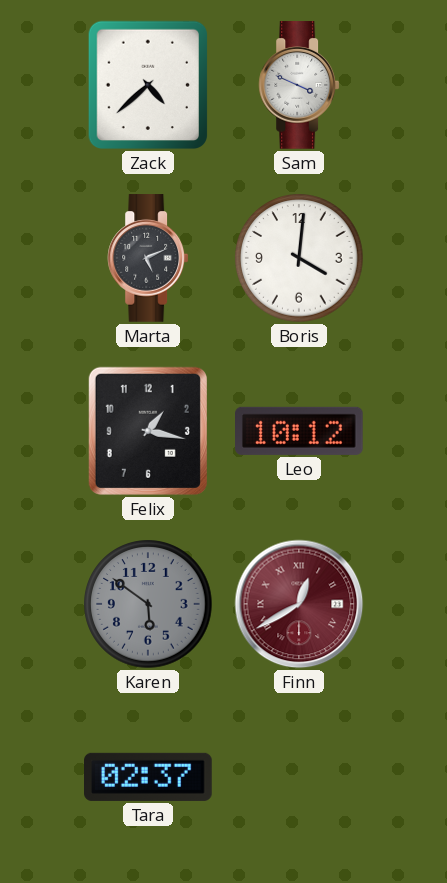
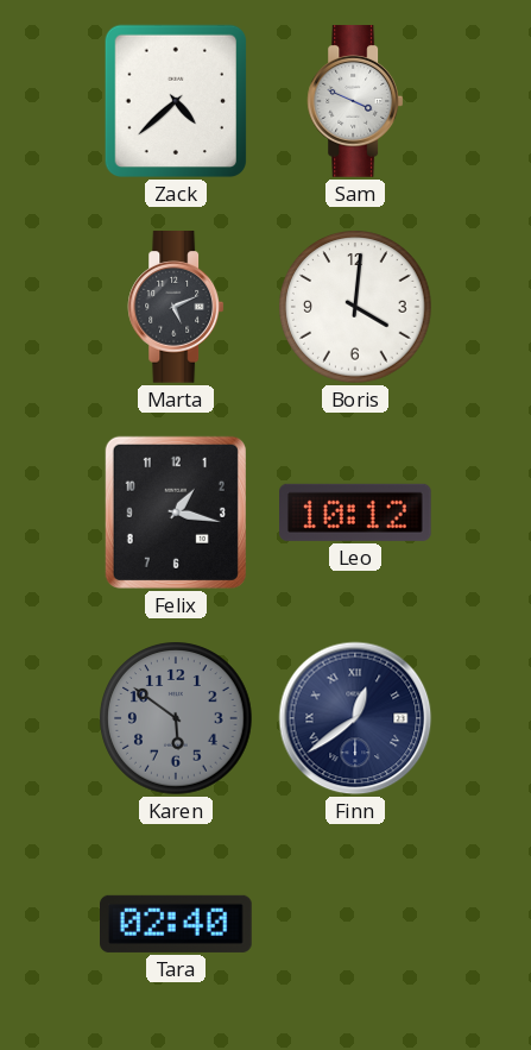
Finn: 12:40 -> 12:39
Finn dial: burgundy -> navy
Tara: 02:37 -> 02:40
